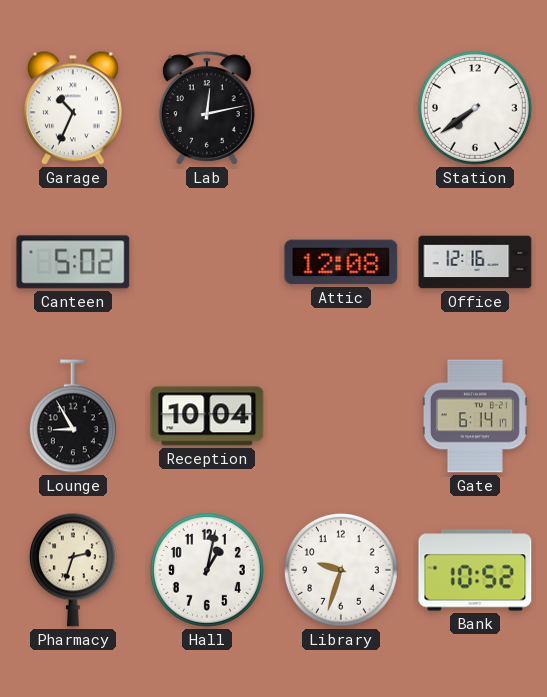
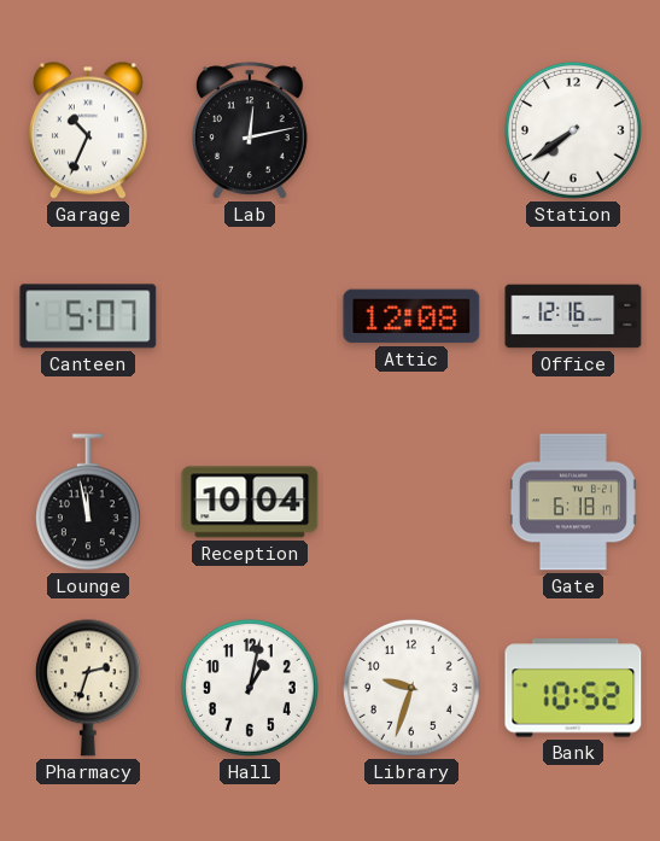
Canteen: 5:02 -> 5:07
Lounge: 8:55 -> 11:58
Gate: 6:14 -> 6:18
